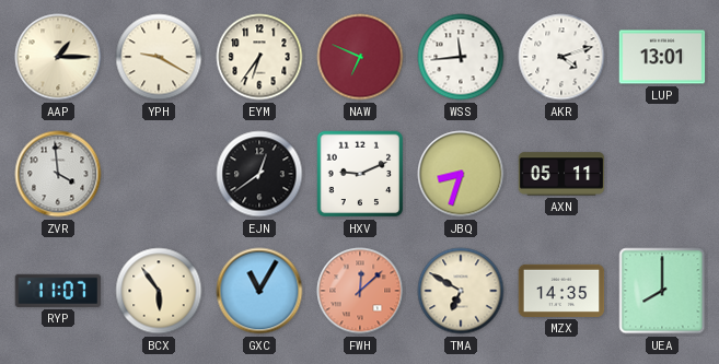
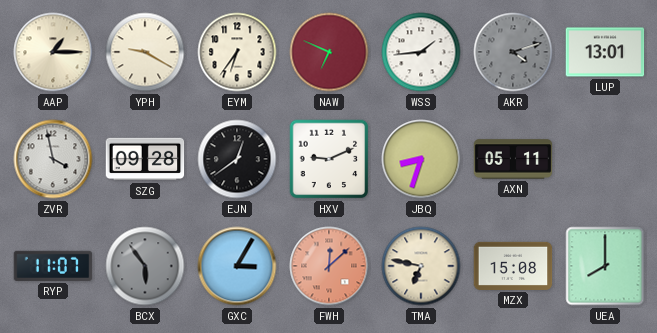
WSS: 11:44 -> 1:44
AKR dial: white -> grey
ZVR: 3:59 -> 3:58
SZG: none -> 09:28
BCX dial: cream -> grey
GXC: 11:05 -> 3:05
TMA: 6:50 -> 6:47
MZX: 14:35 -> 15:08
